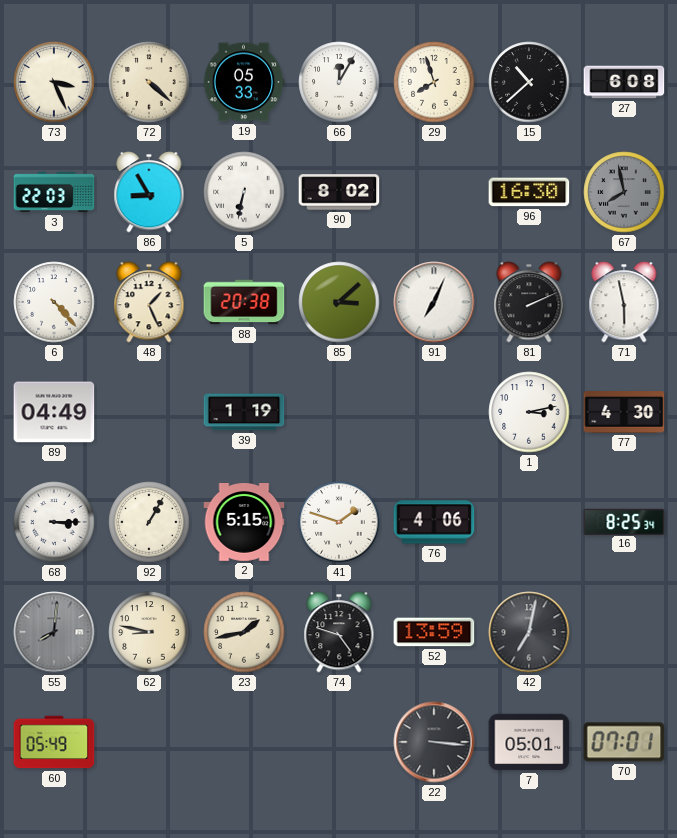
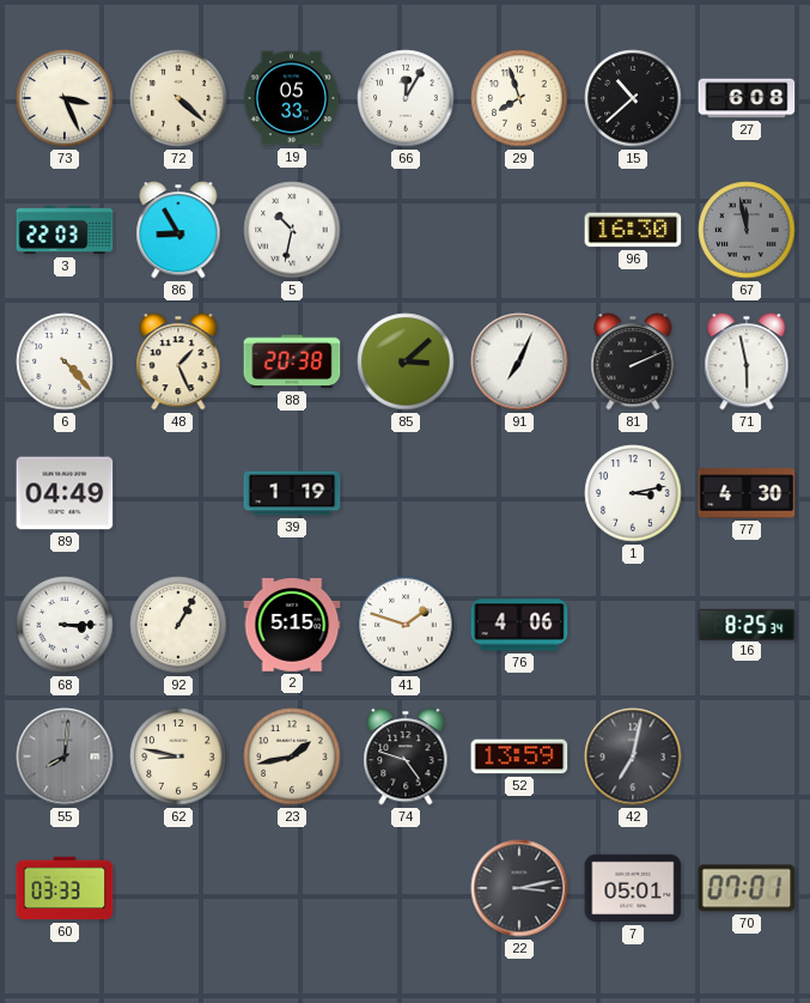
5: 6:32 -> 10:32
90: 8:02 -> none
67: 7:58 -> 11:58
60: 05:49 -> 03:33
22: 3:16 -> 3:13
